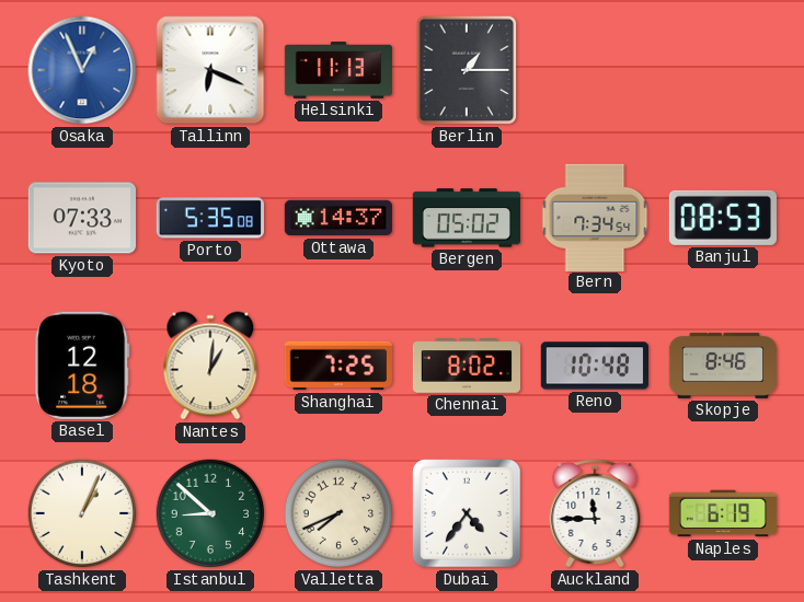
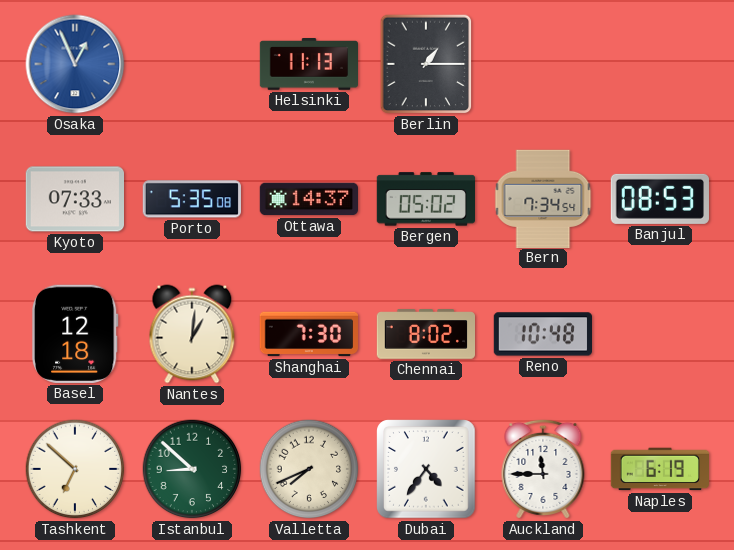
Tallinn: 6:19 -> none
Shanghai: 7:25 -> 7:30
Skopje: 8:46 -> none
Tashkent: 1:04 -> 6:52
